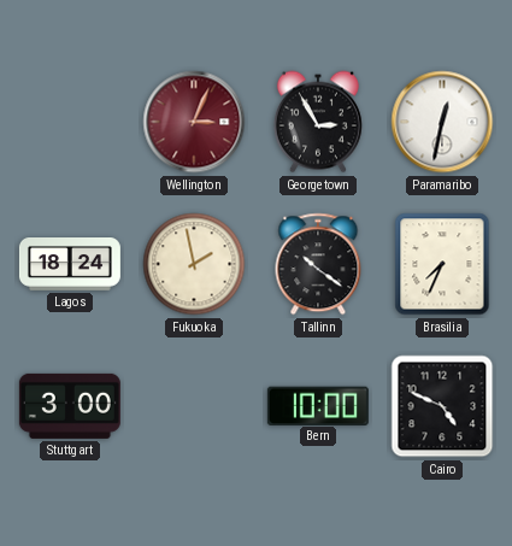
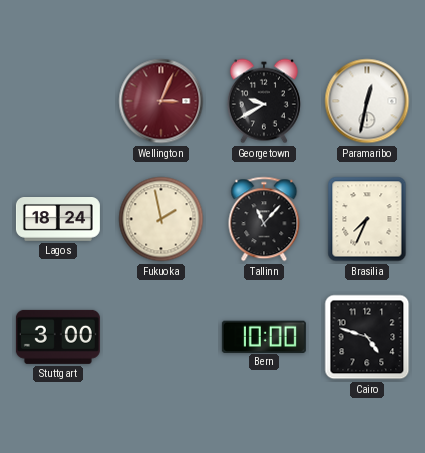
Georgetown: 2:55 -> 9:40
Tallinn: 10:21 -> 11:07
Cairo: 4:49 -> 4:48
